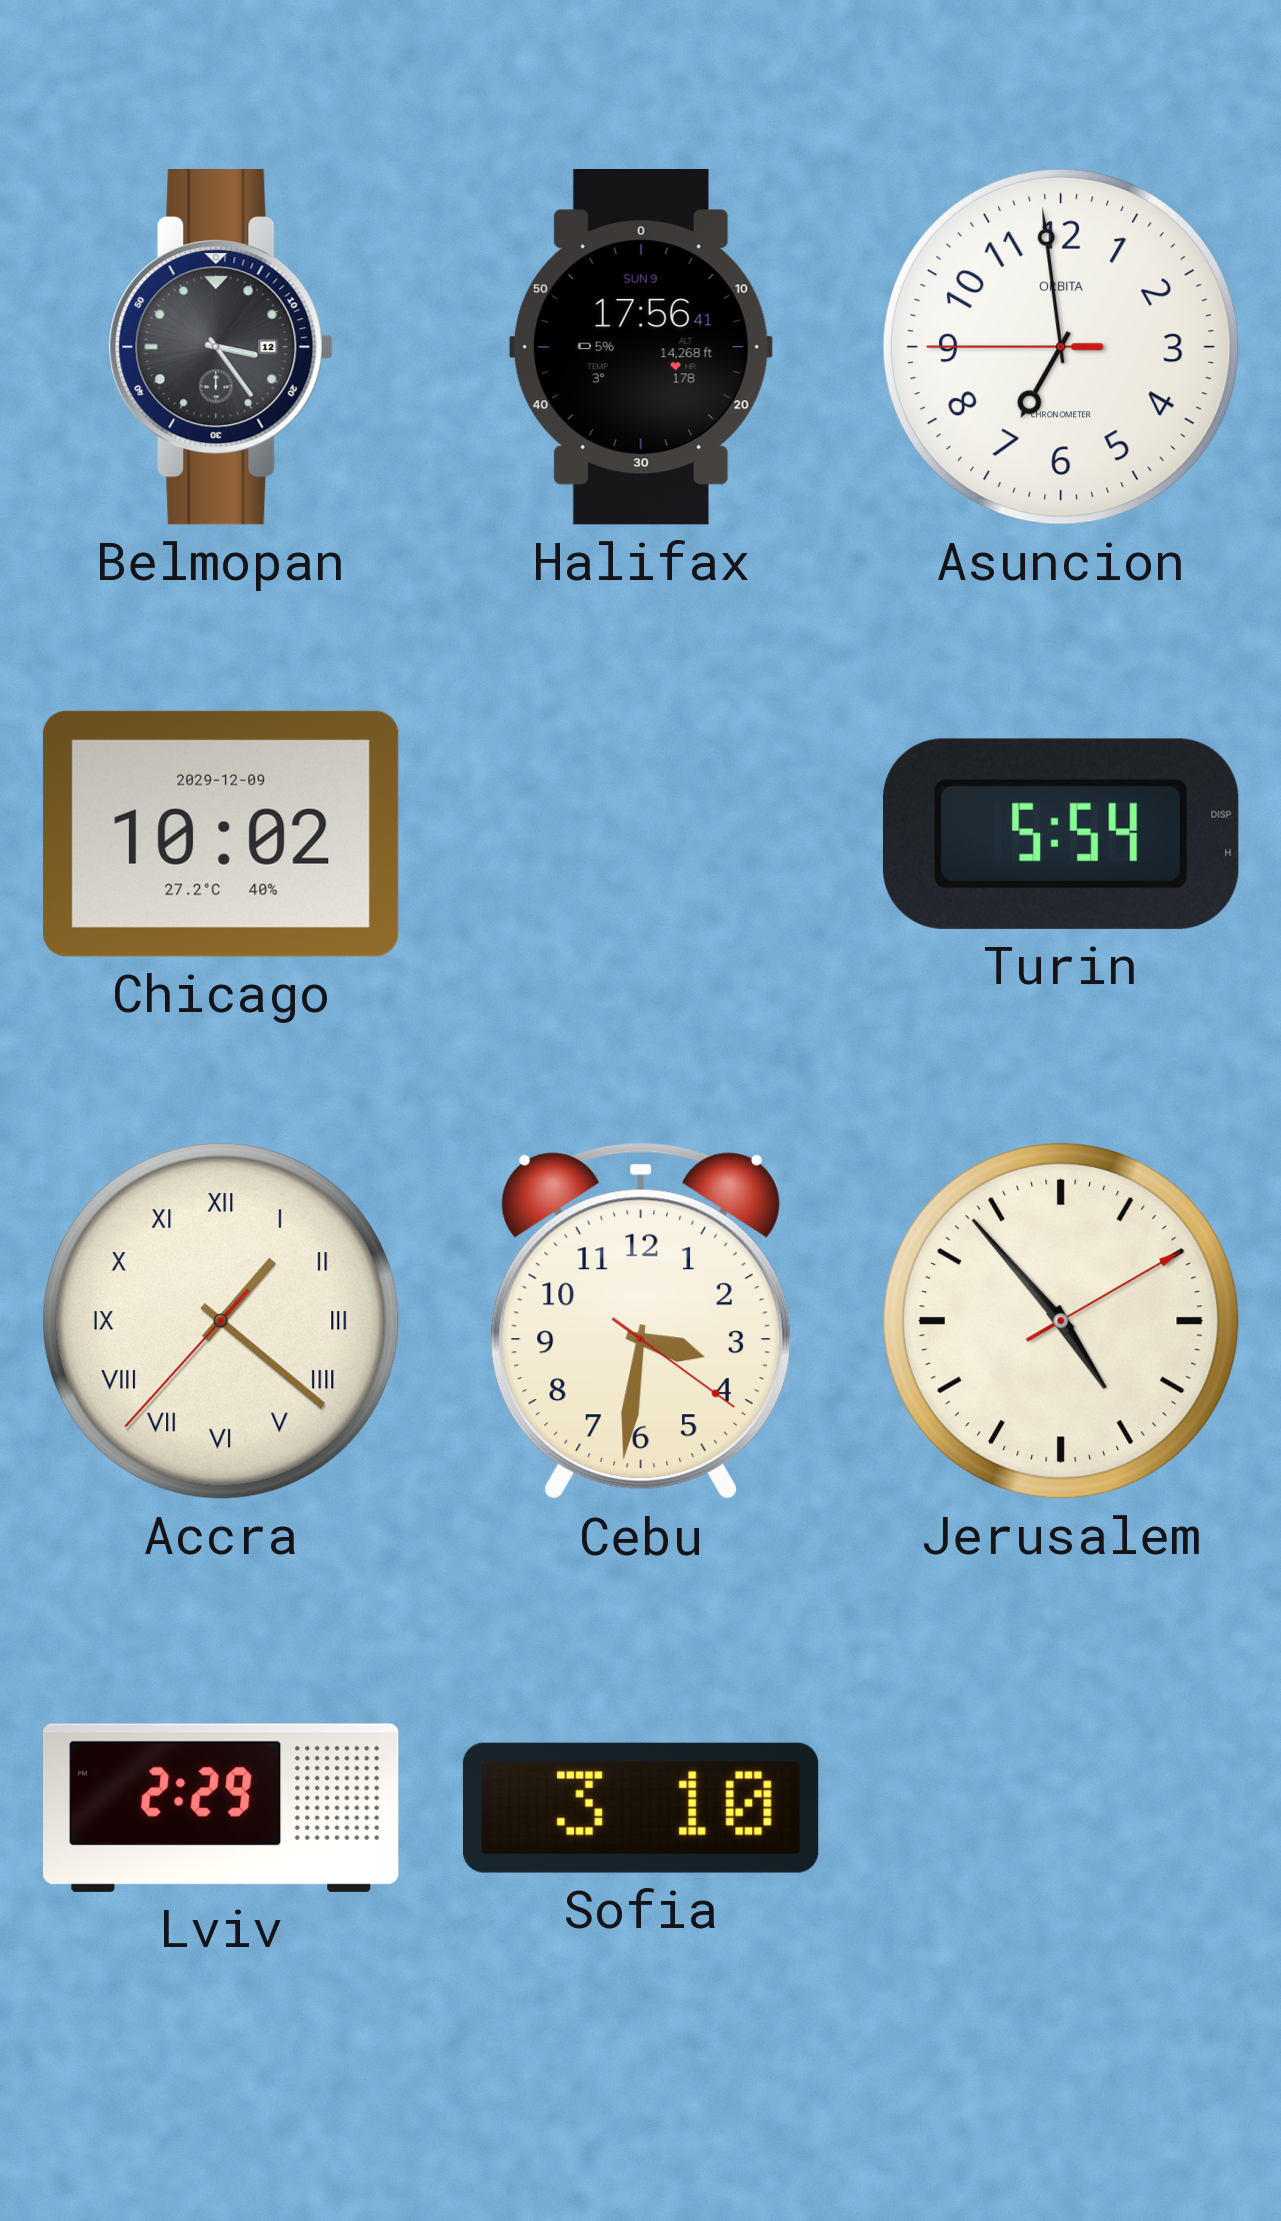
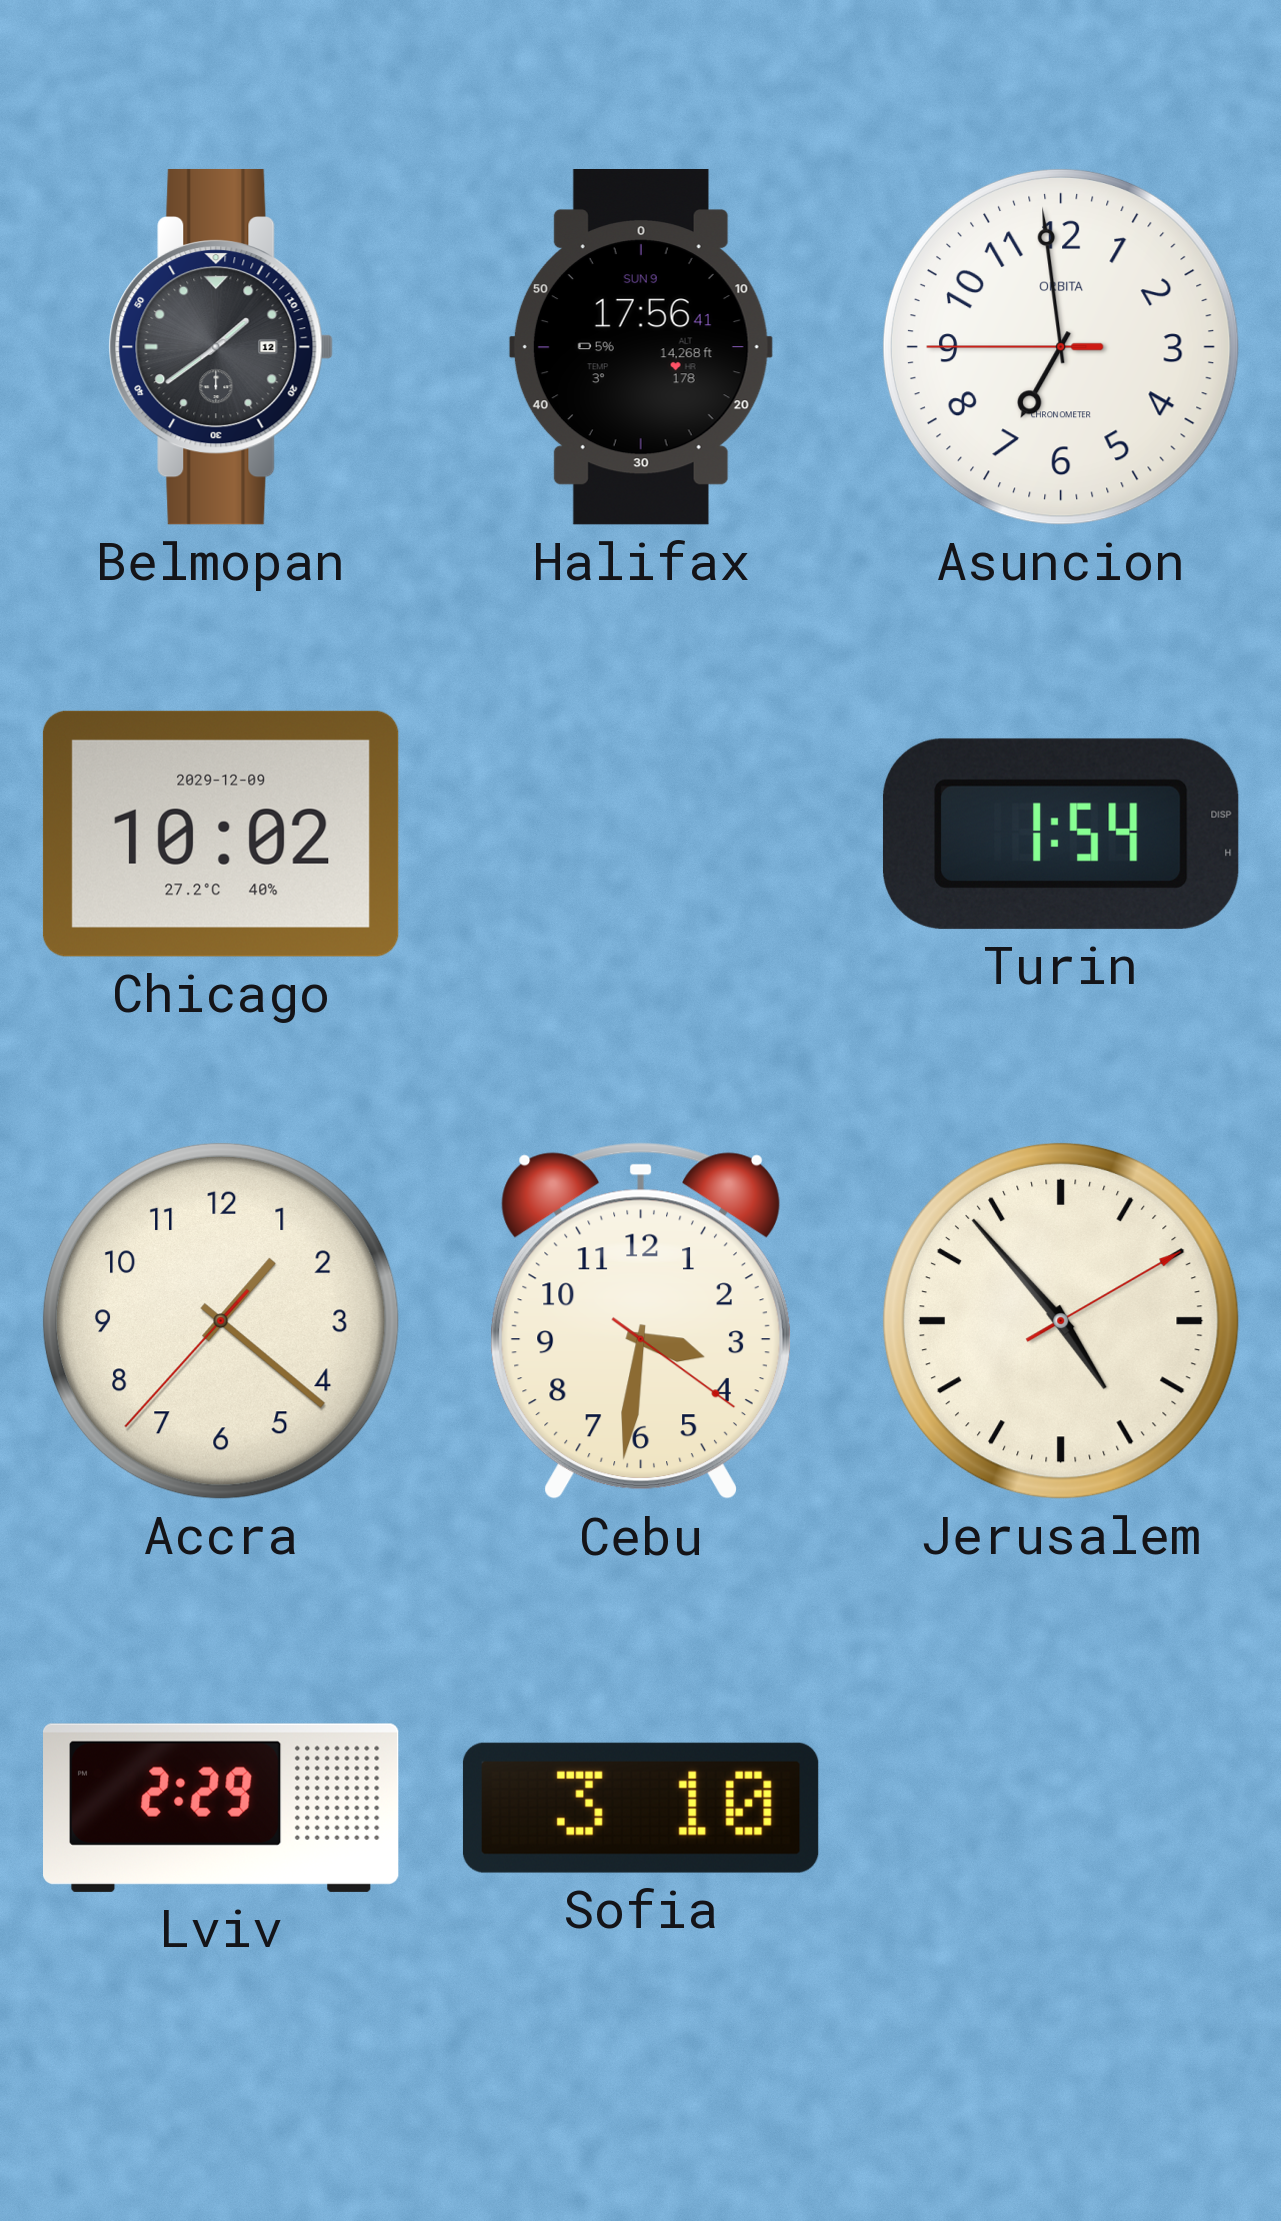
Belmopan: 3:24 -> 1:39
Turin: 5:54 -> 1:54
Accra numerals: Roman -> Arabic
